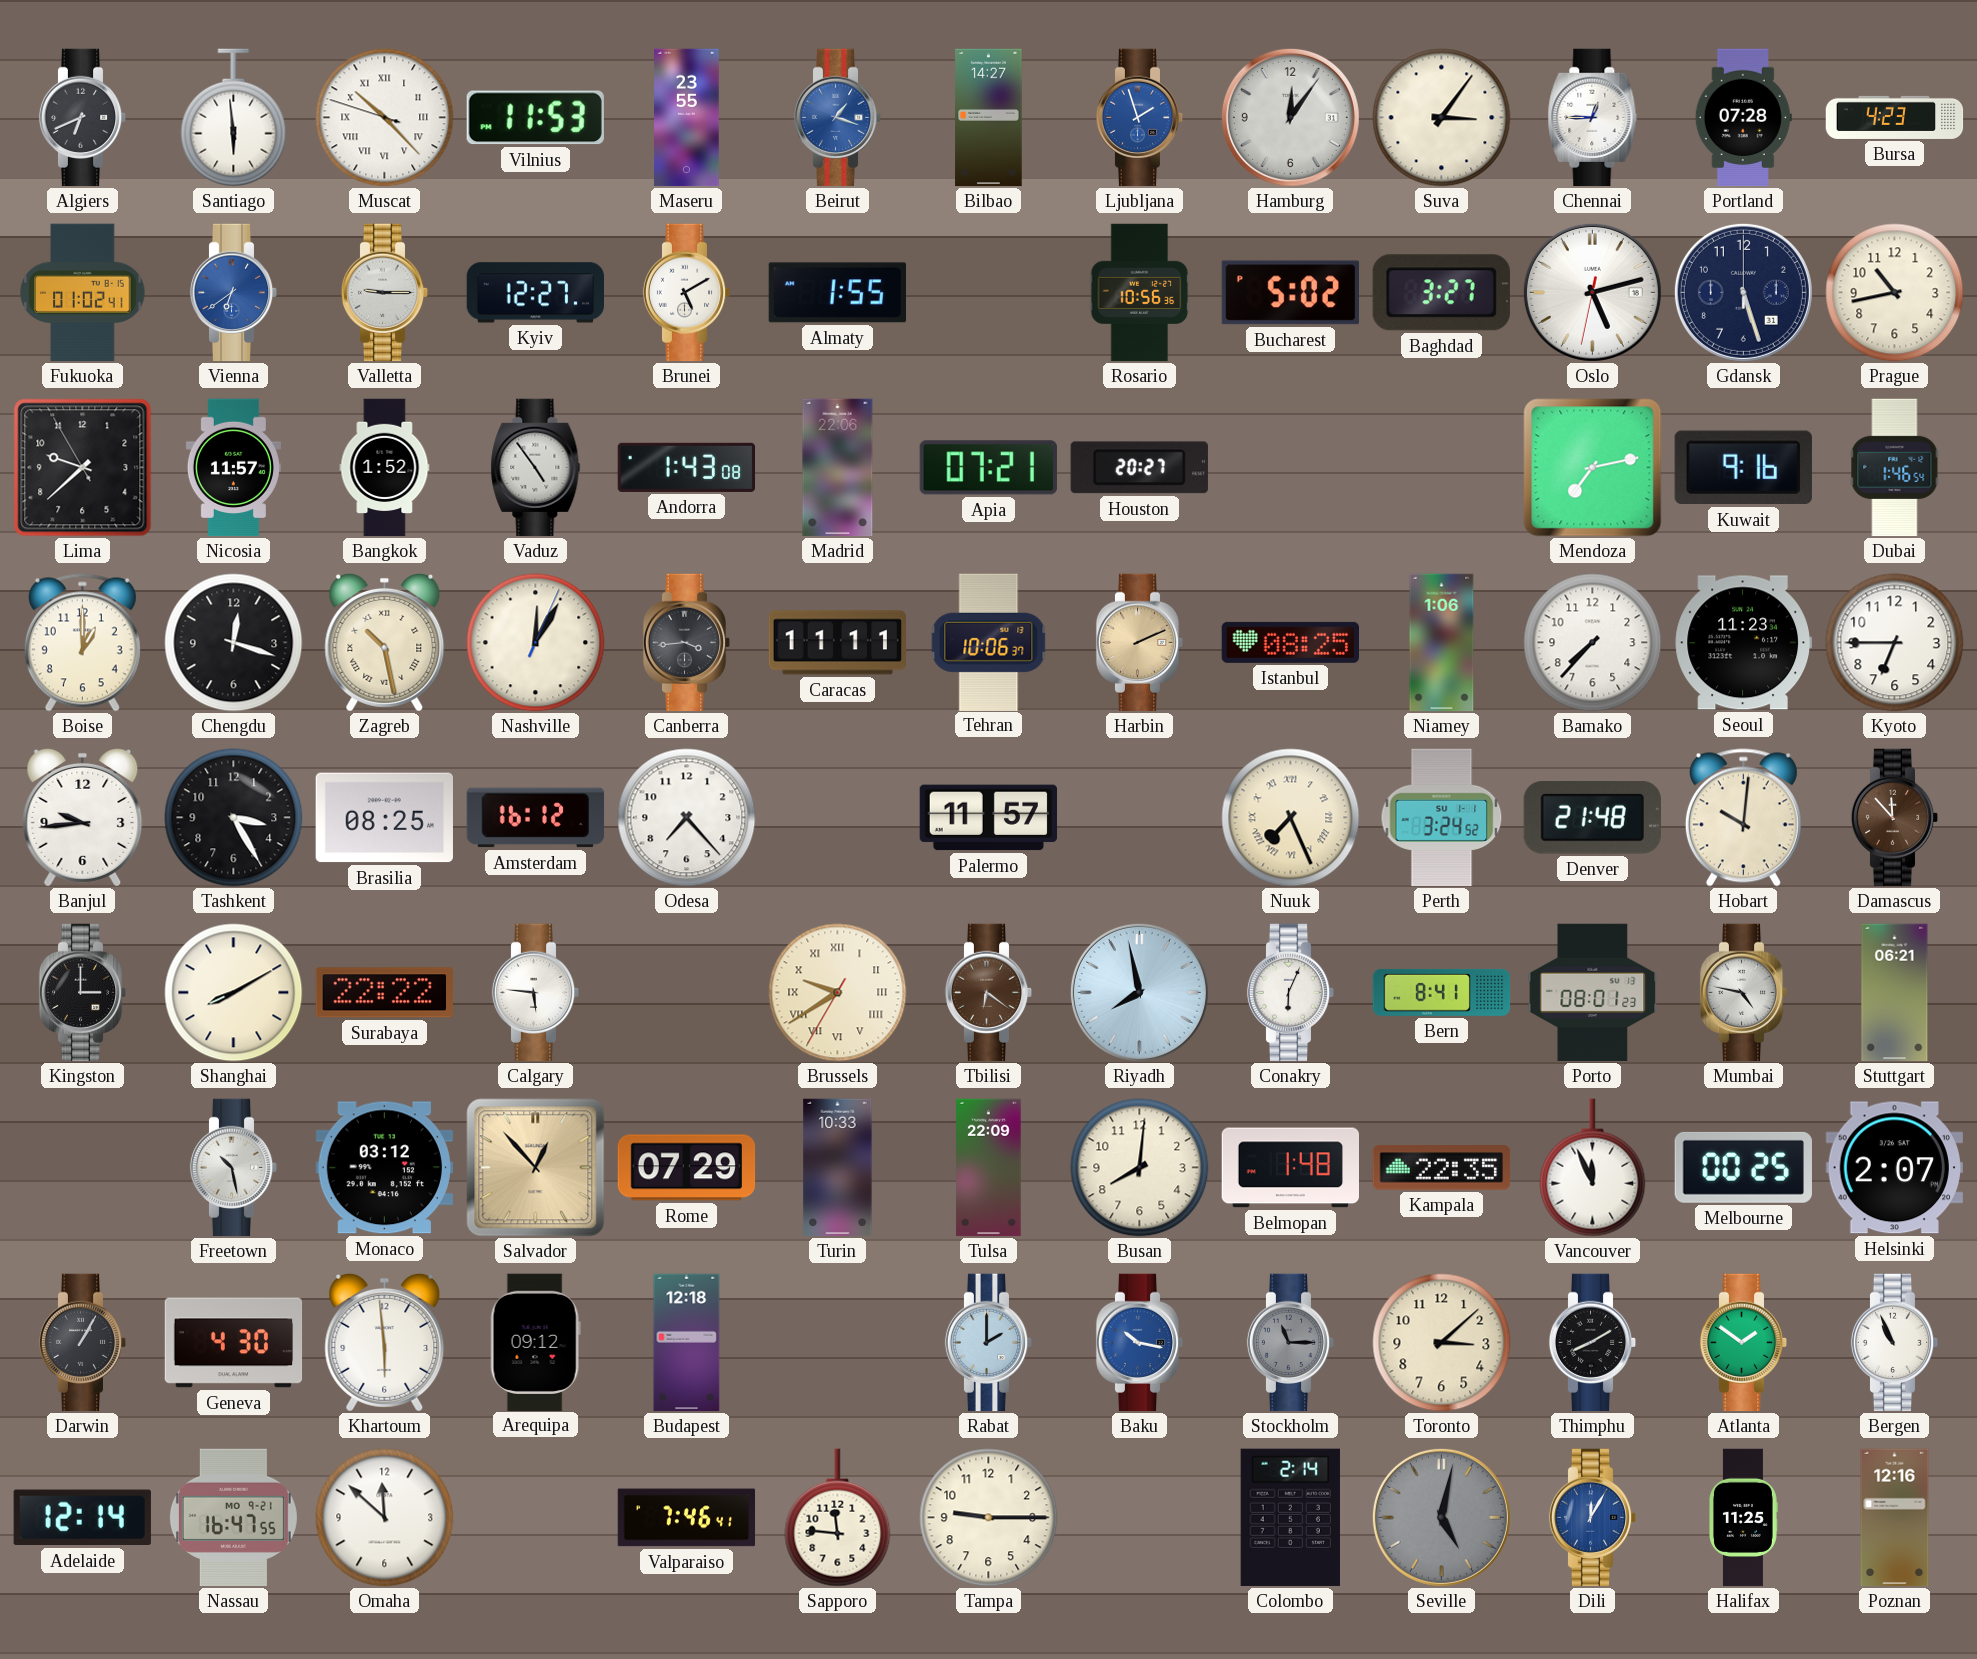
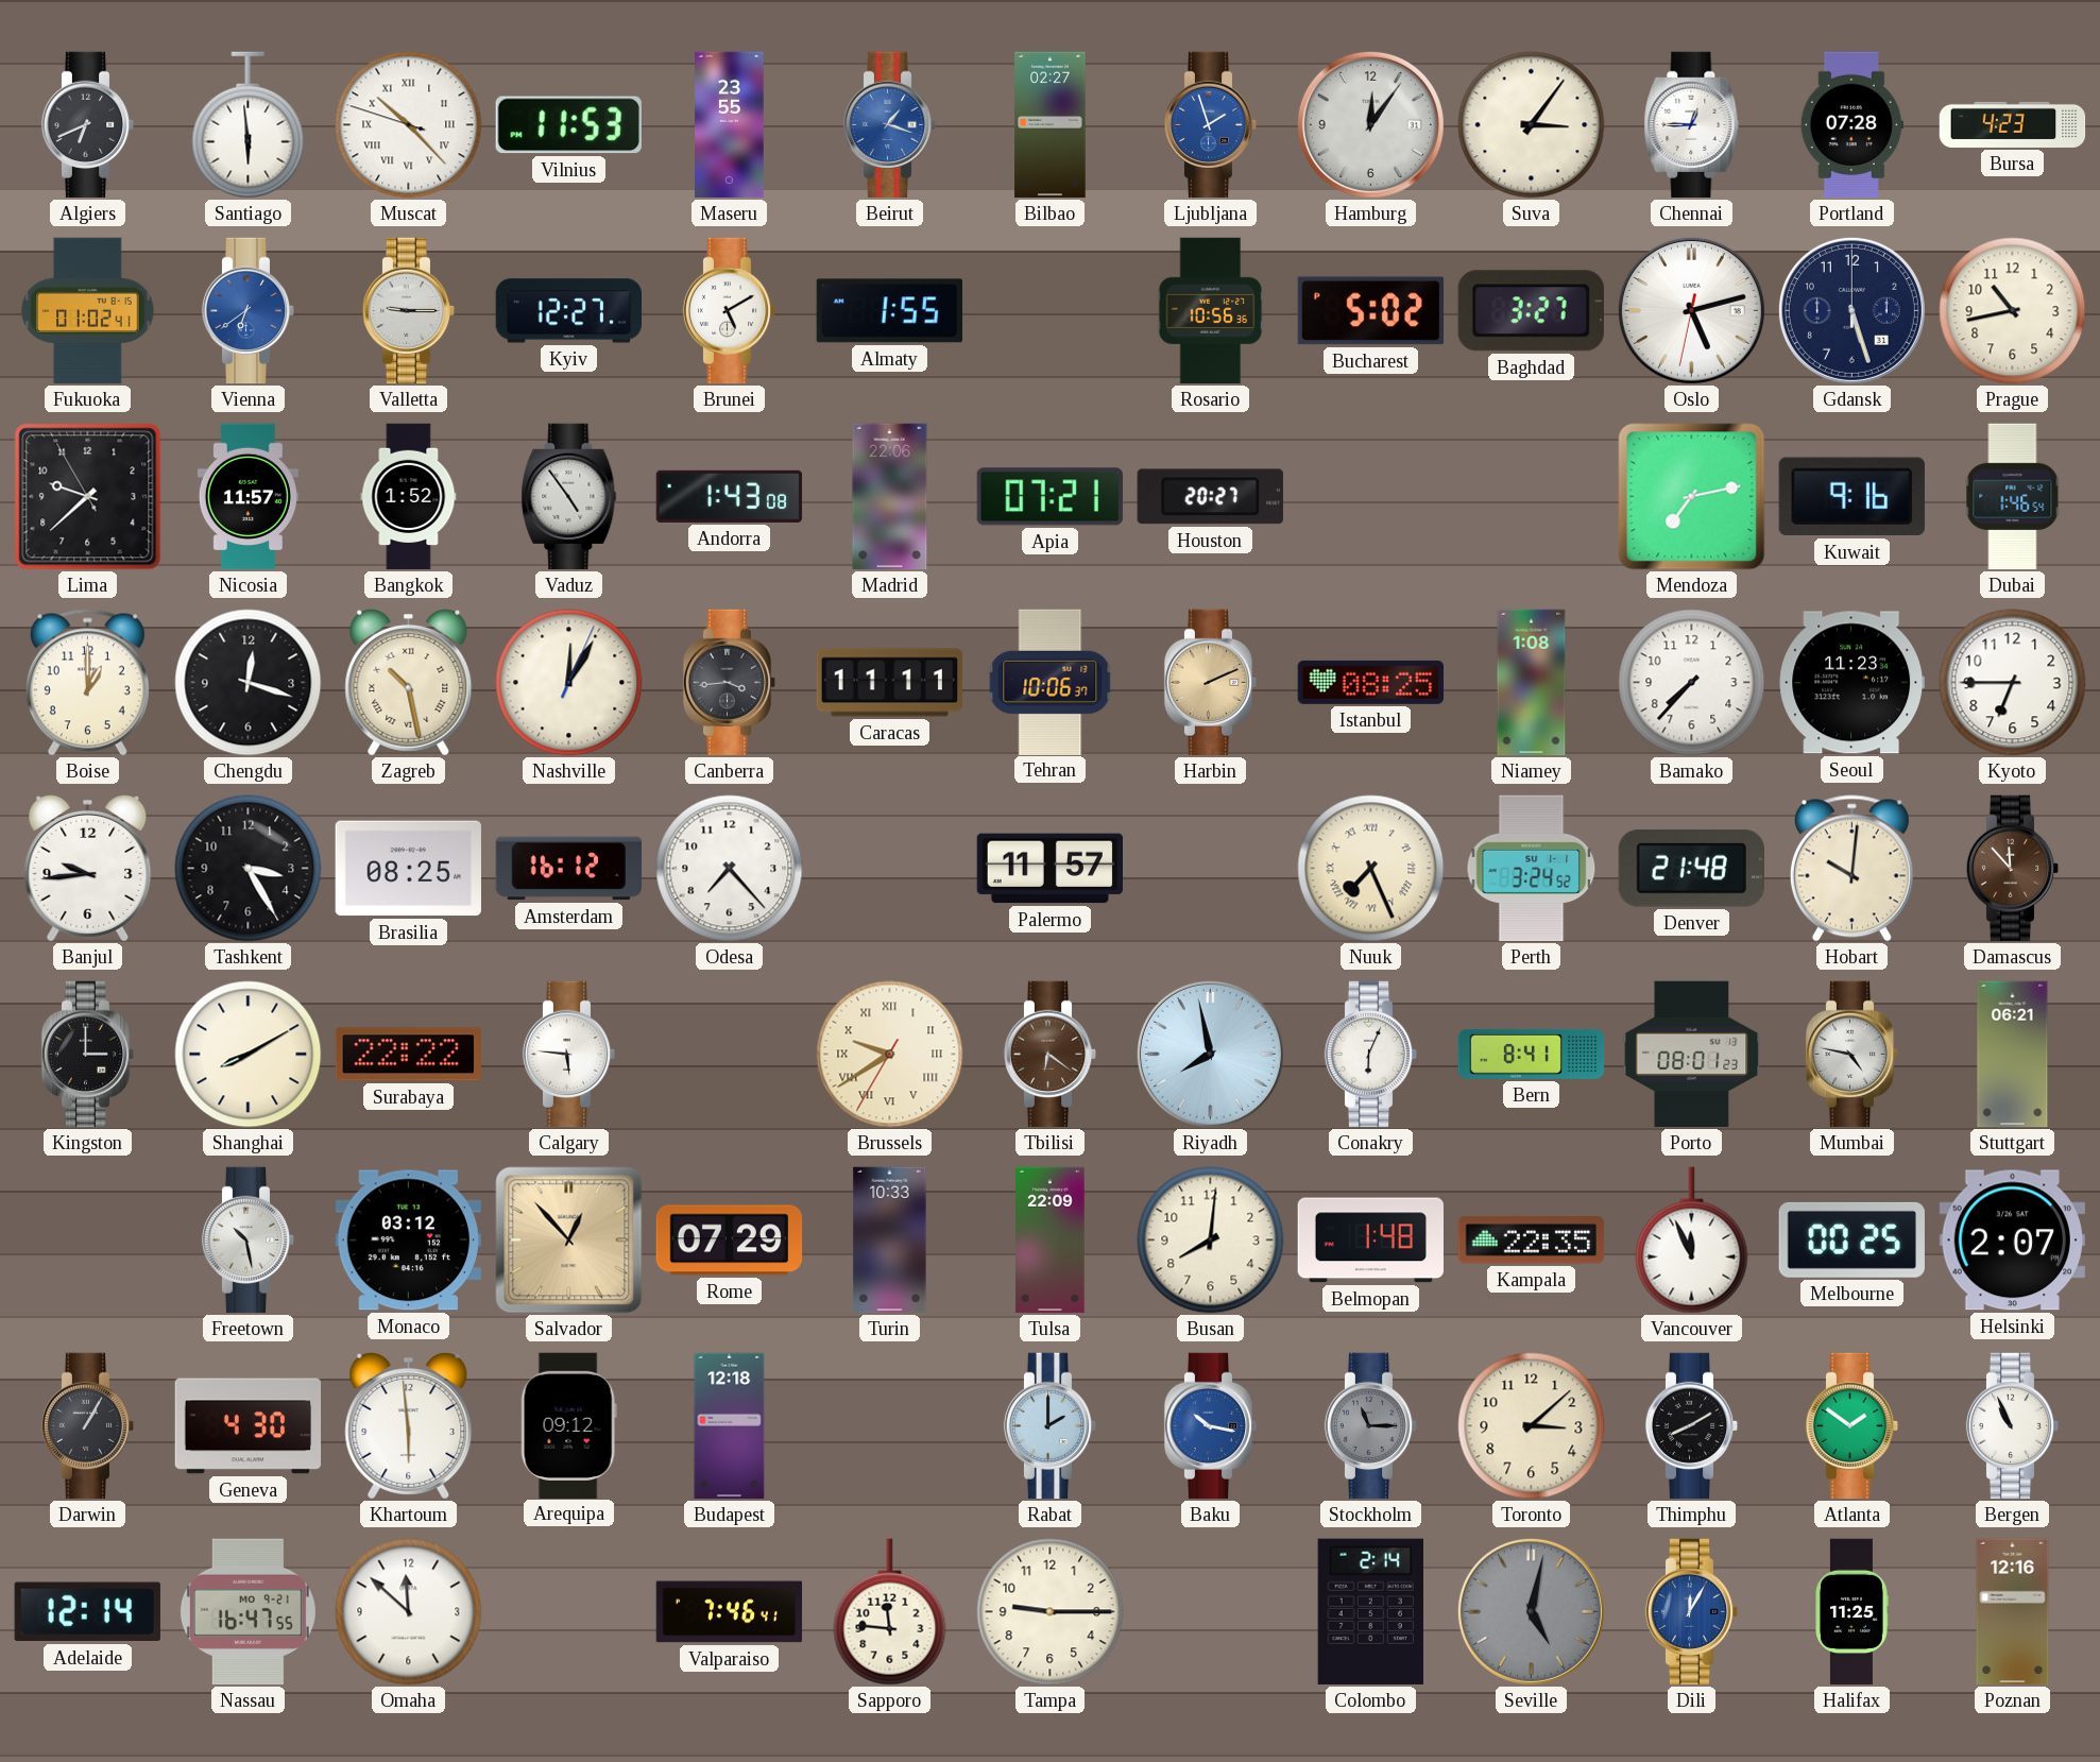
Bilbao: 14:27 -> 02:27
Niamey: 1:06 -> 1:08
